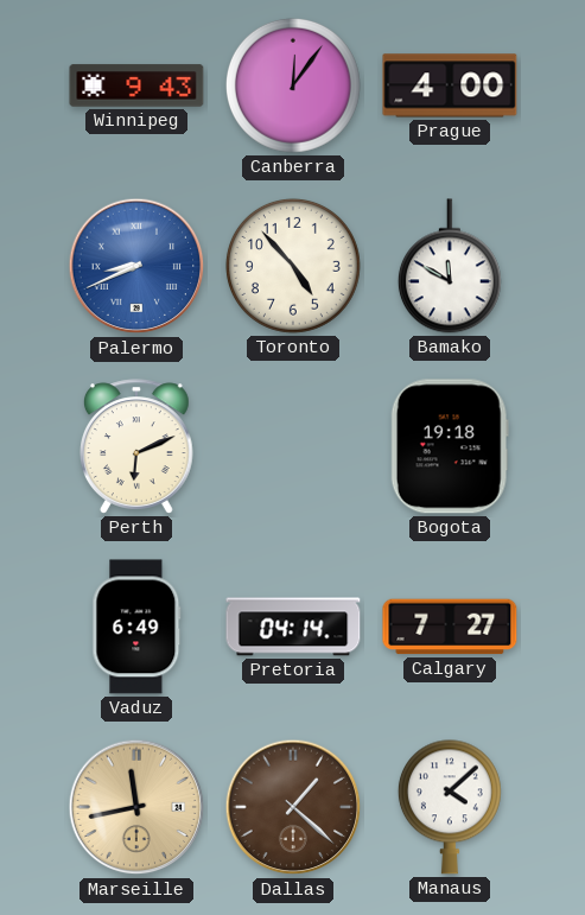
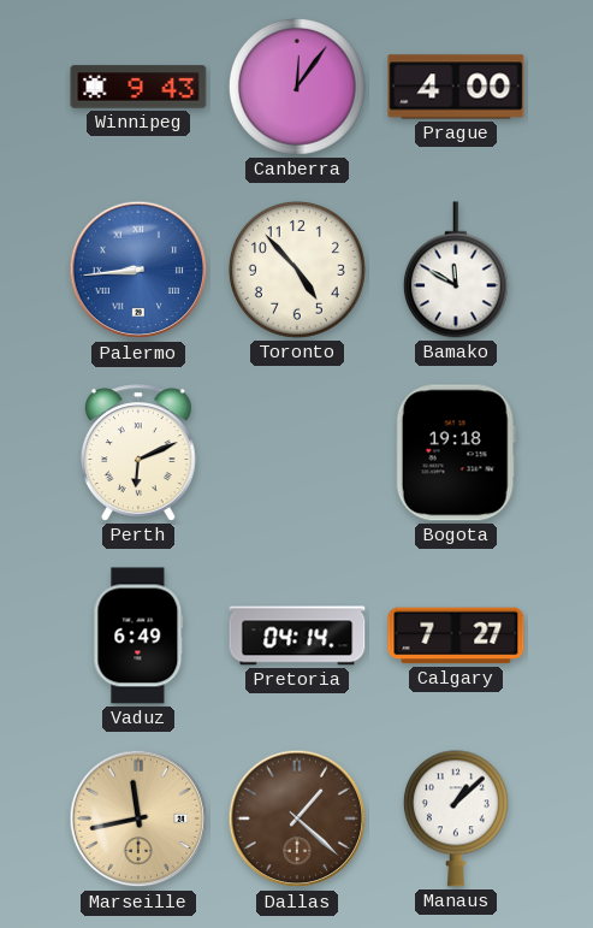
Palermo: 8:41 -> 8:44
Manaus: 4:08 -> 1:08
